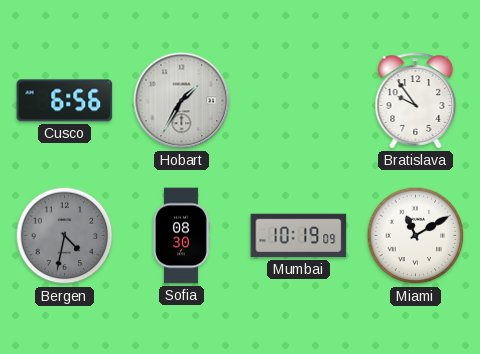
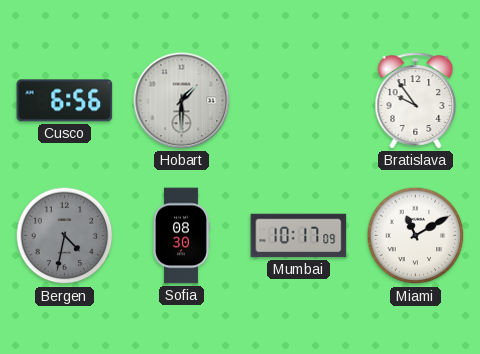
Hobart: 1:35 -> 1:30
Mumbai: 10:19 -> 10:17
